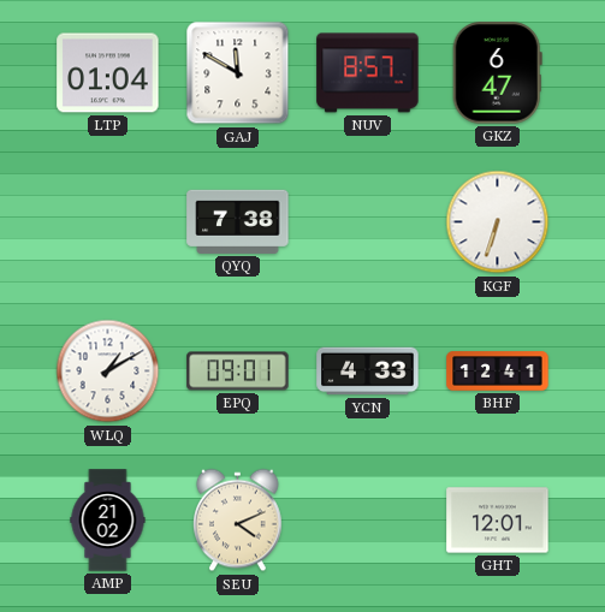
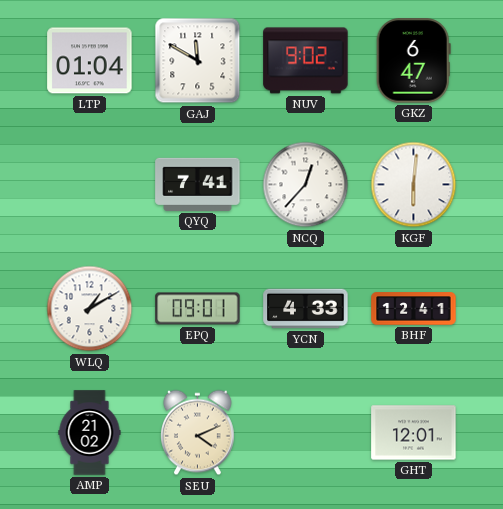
NUV: 8:57 -> 9:02
QYQ: 7:38 -> 7:41
NCQ: none -> 12:37
KGF: 6:33 -> 6:01
